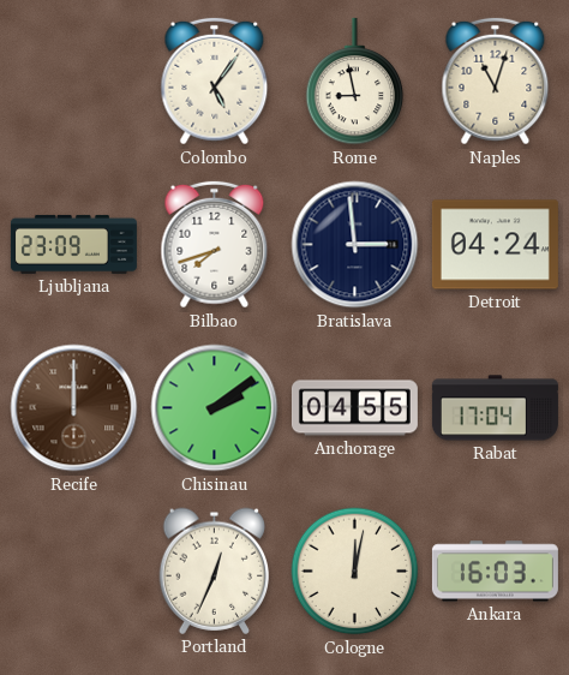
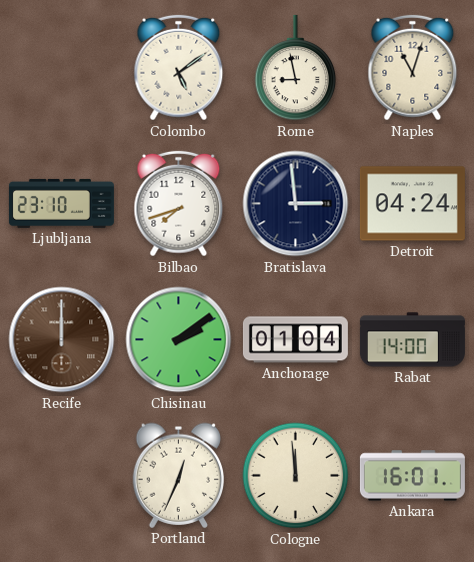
Colombo: 5:06 -> 5:09
Ljubljana: 23:09 -> 23:10
Anchorage: 04:55 -> 01:04
Rabat: 17:04 -> 14:00
Cologne: 12:02 -> 11:59
Ankara: 16:03 -> 16:01
